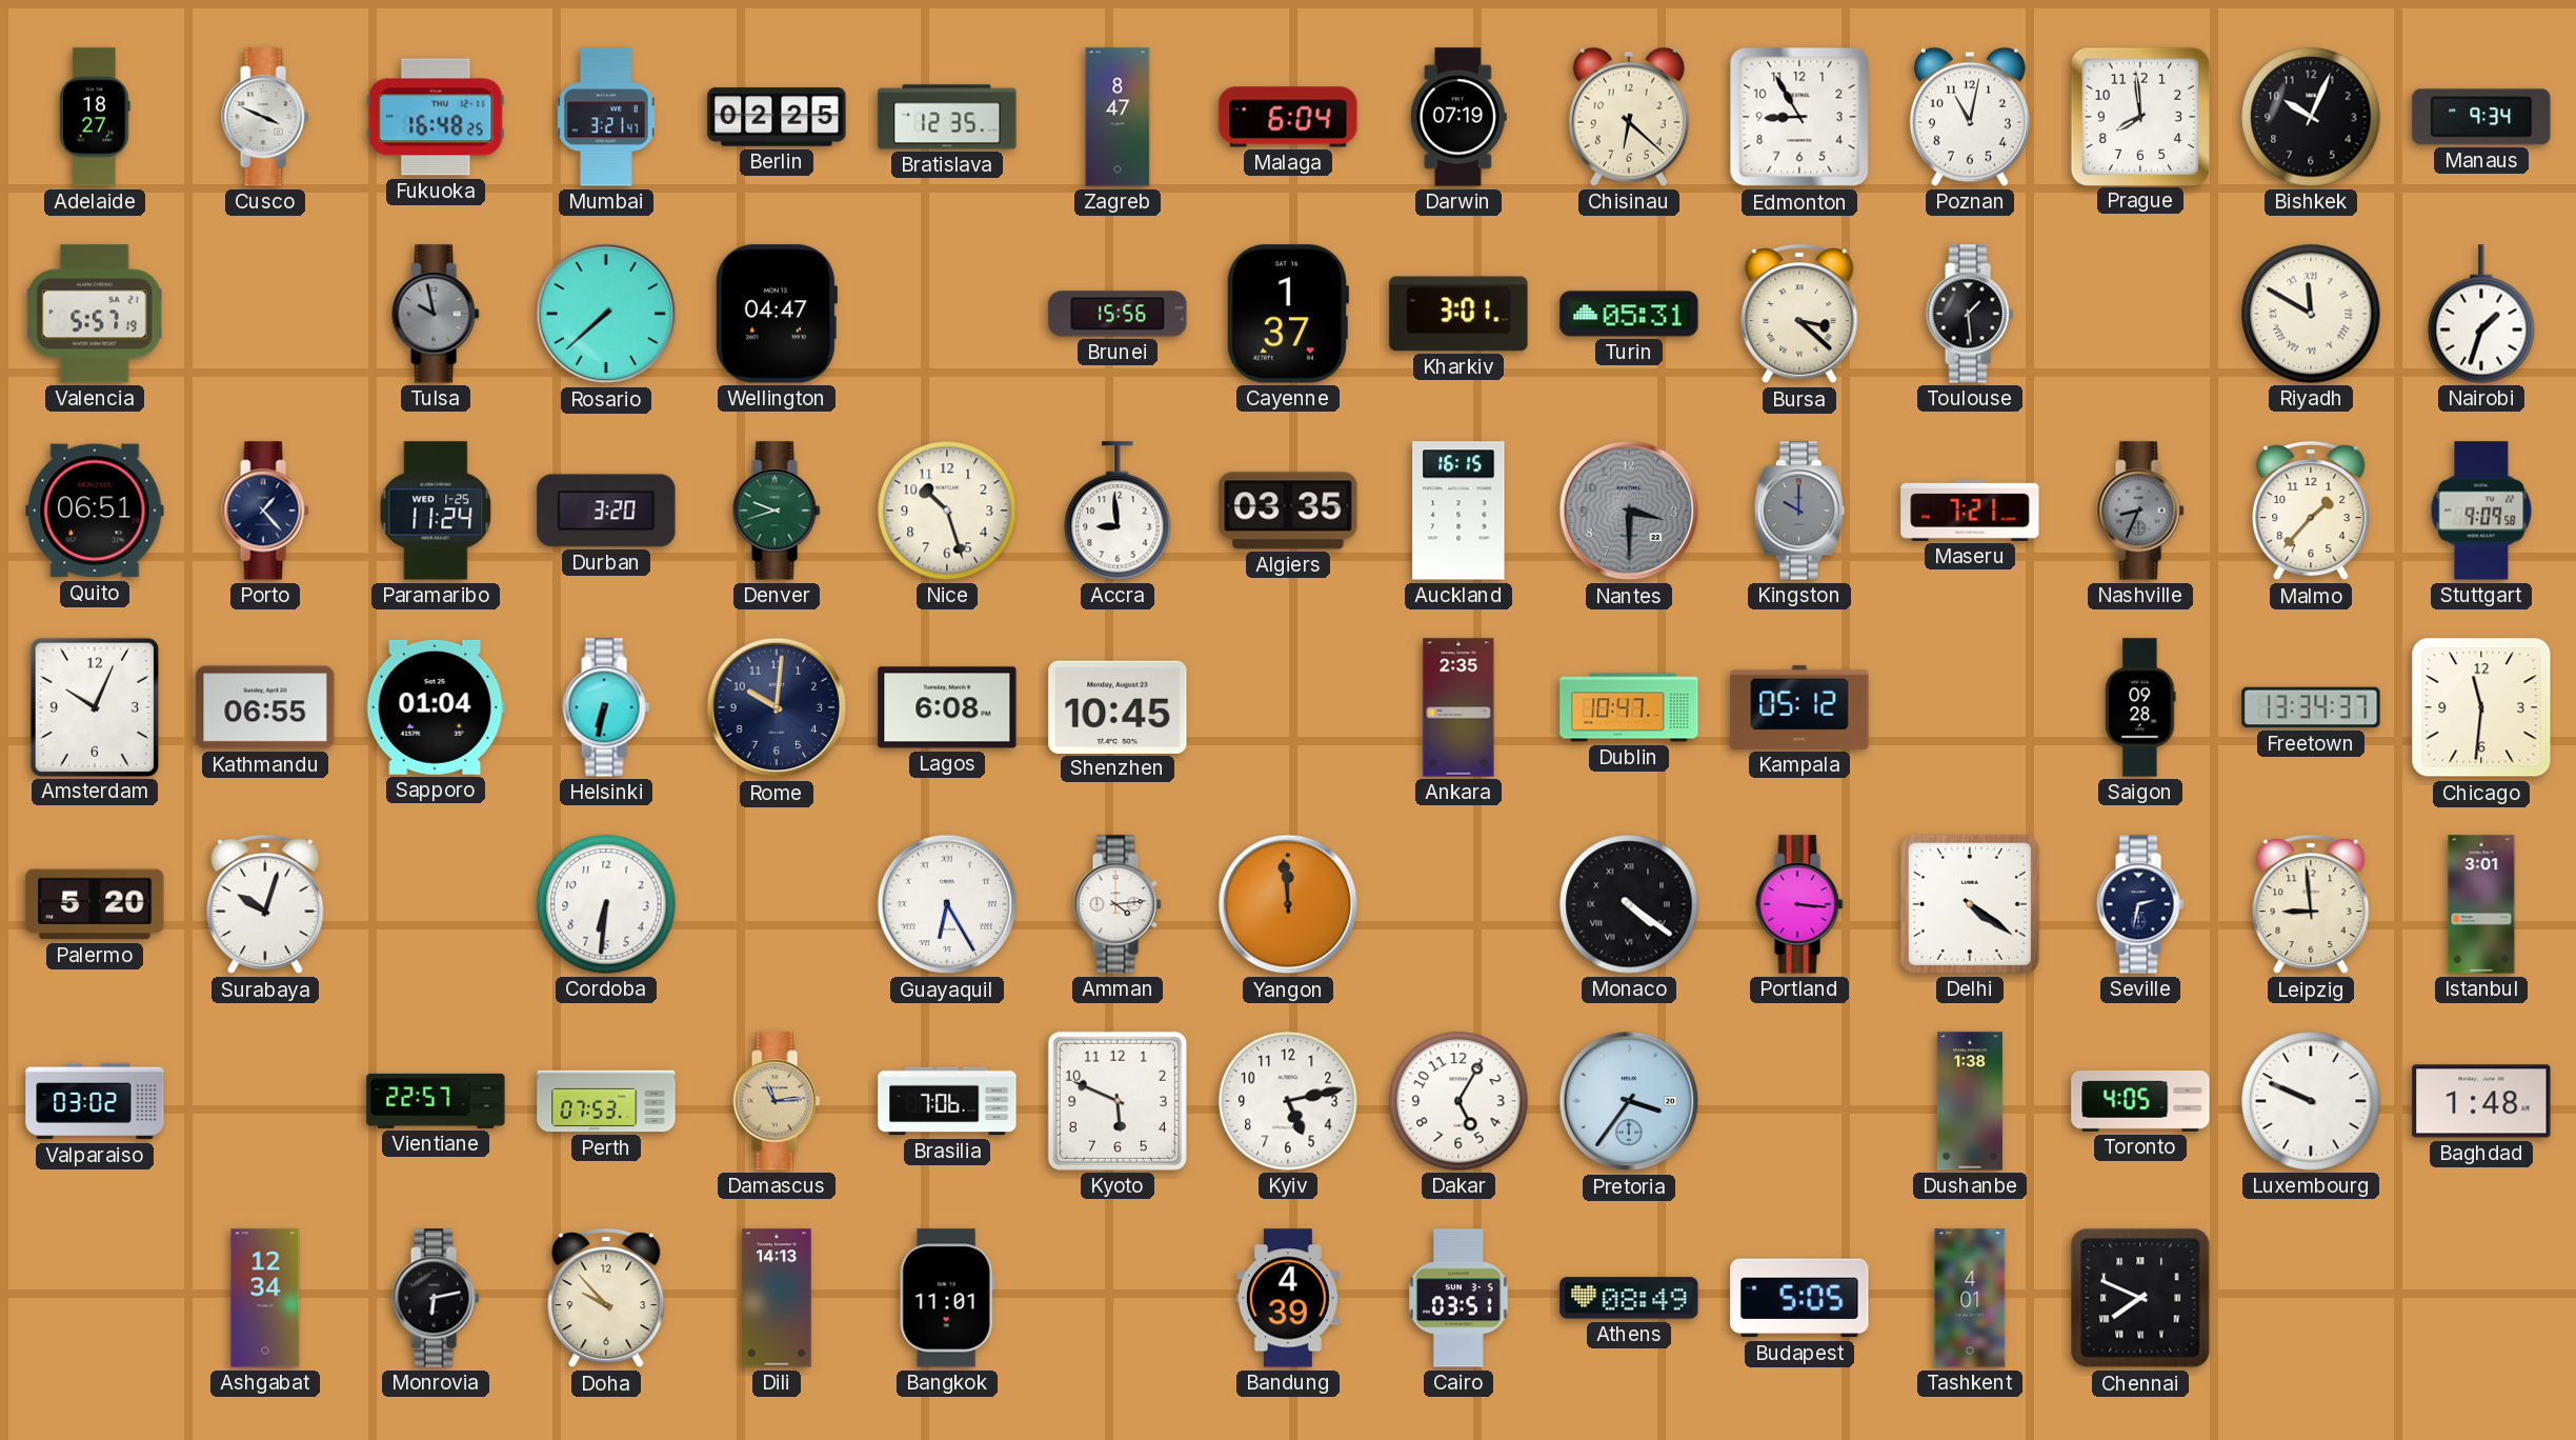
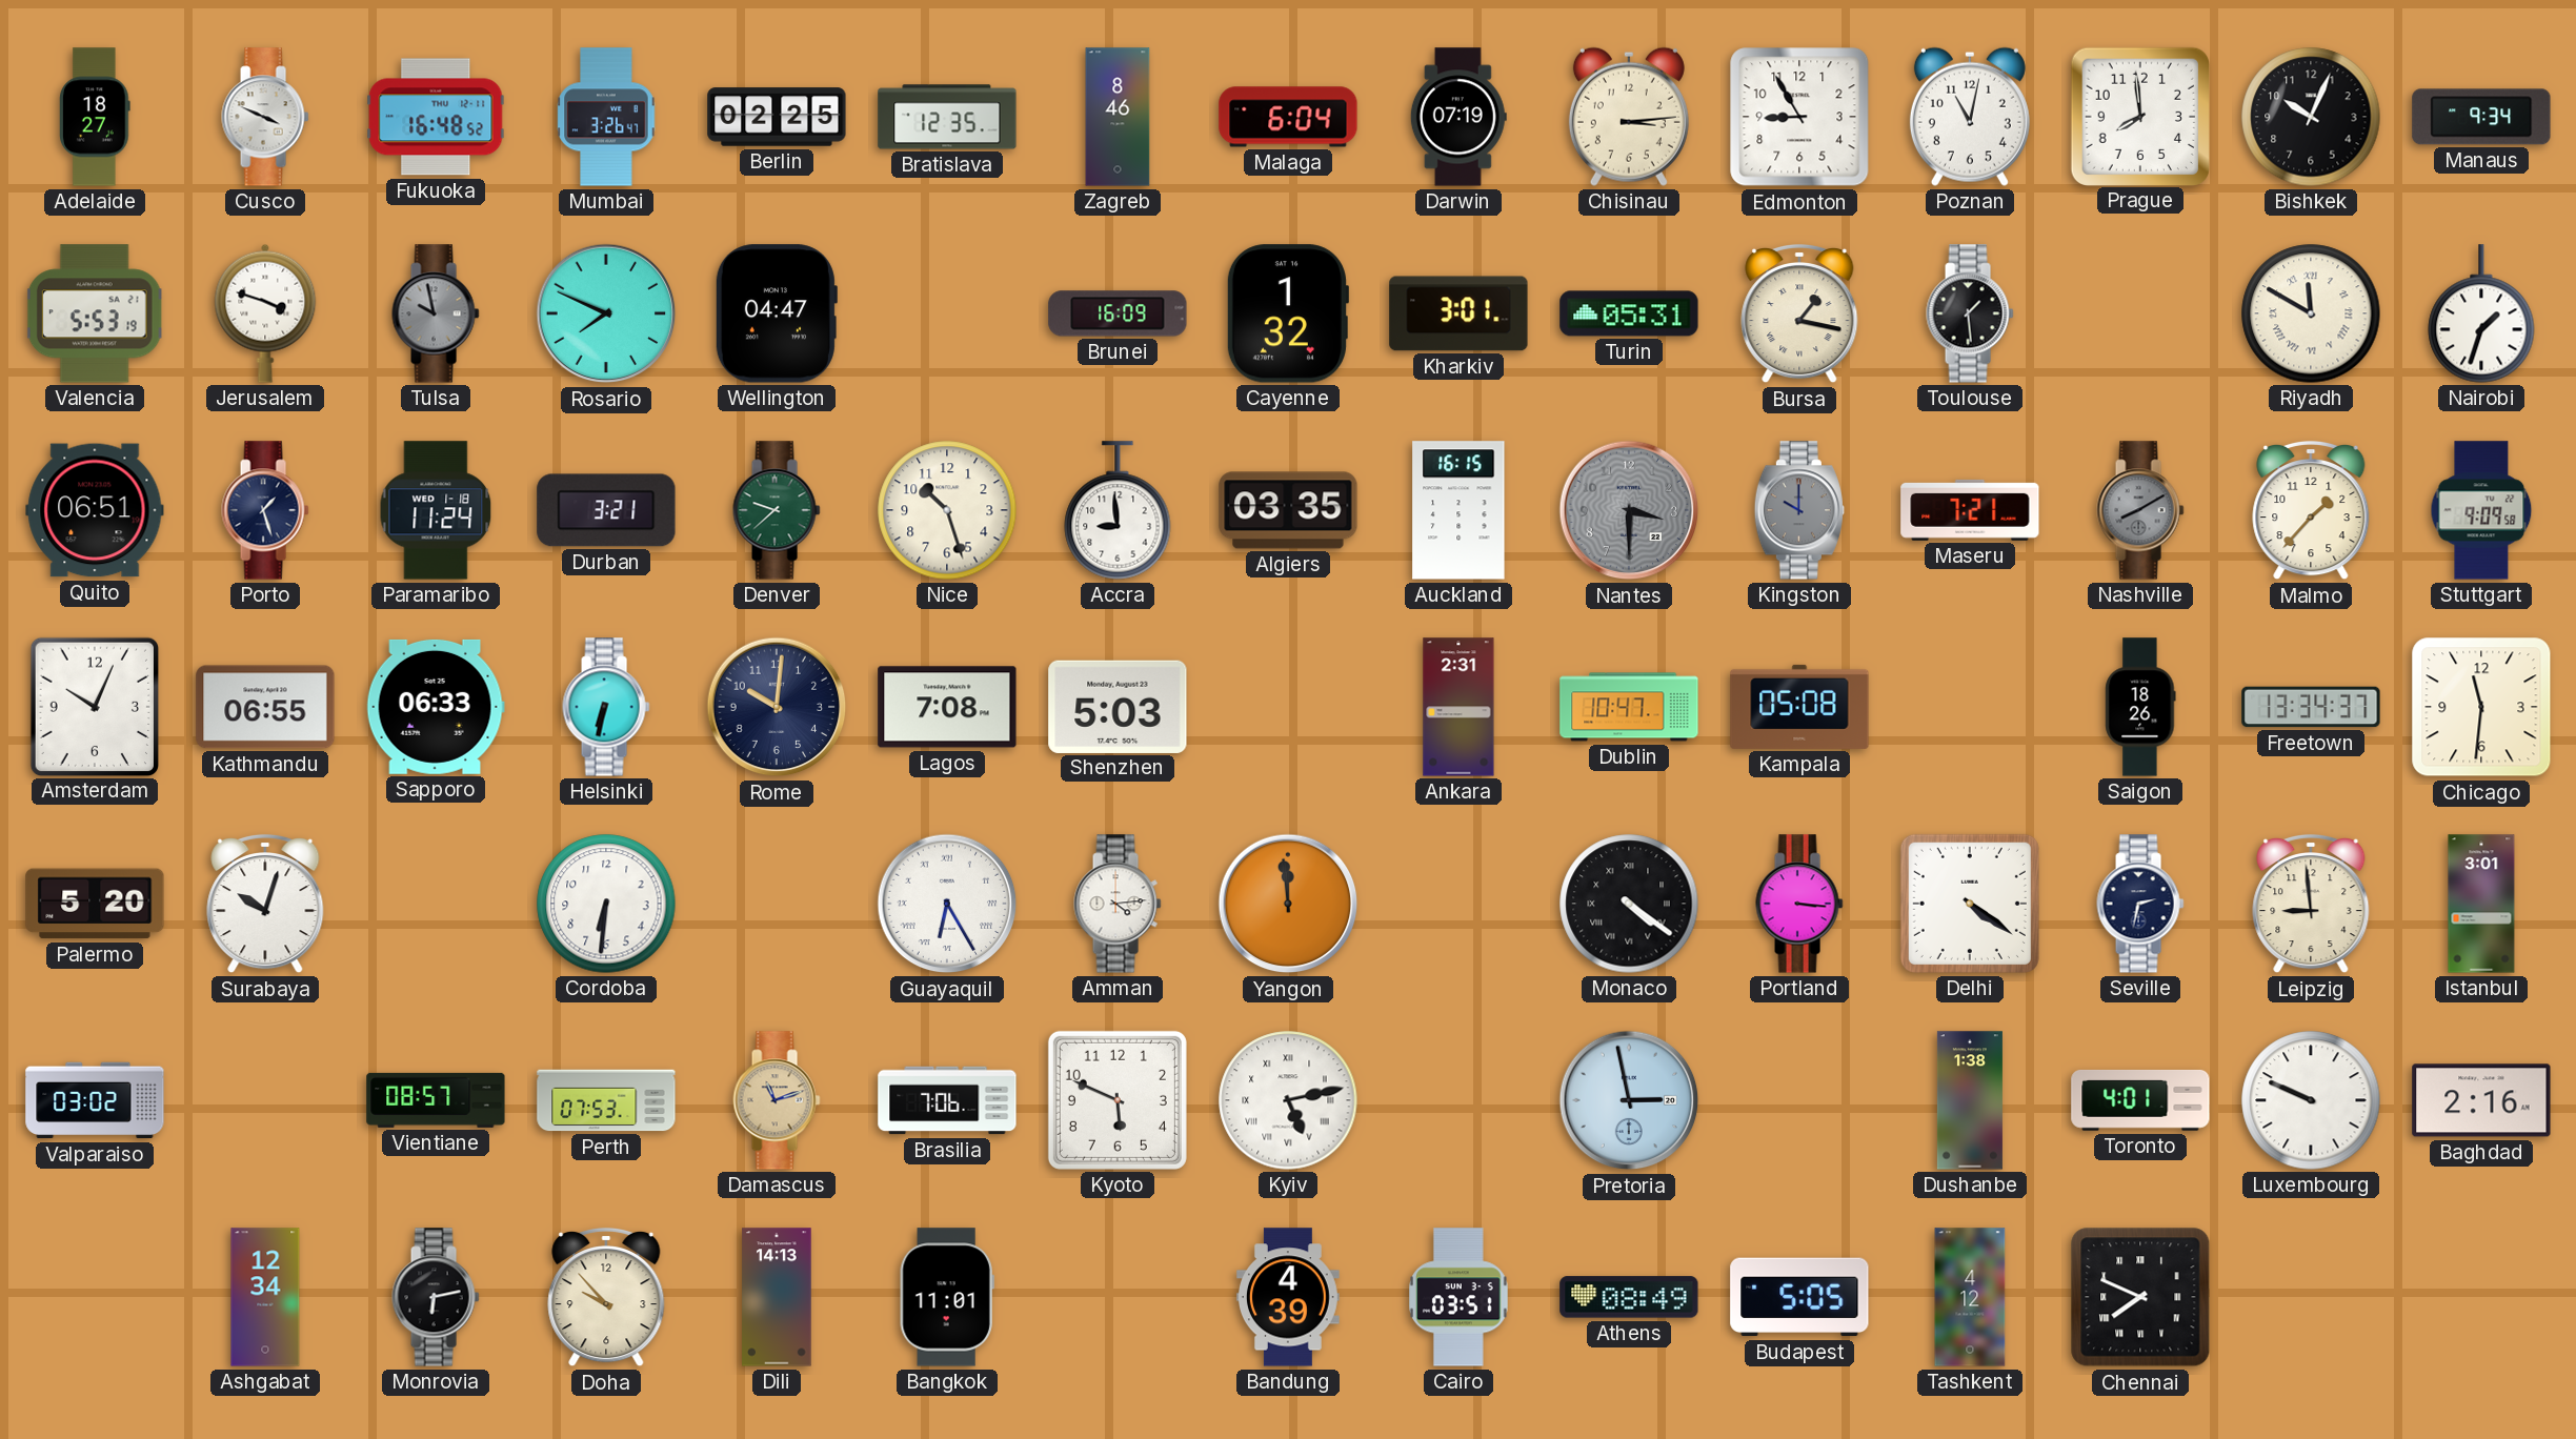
Fukuoka: 16:48:25 -> 16:48:52
Mumbai: 3:21 -> 3:26
Zagreb: 8:47 -> 8:46
Chisinau: 6:22 -> 3:14
Valencia: 5:57 -> 5:53
Jerusalem: none -> 3:48
Rosario: 7:38 -> 7:49
Brunei: 15:56 -> 16:09
Cayenne: 1:37 -> 1:32
Bursa: 3:22 -> 1:17
Porto: 1:23 -> 1:27
Paramaribo date: WED 1-25 -> WED 1-18
Durban: 3:20 -> 3:21
Denver: 9:42 -> 9:38
Nashville: 8:34 -> 8:10
Sapporo: 01:04 -> 06:33
Lagos: 6:08 -> 7:08
Shenzhen: 10:45 -> 5:03
Ankara: 2:35 -> 2:31
Kampala: 05:12 -> 05:08
Saigon: 09:28 -> 18:26
Vientiane: 22:57 -> 08:57
Damascus: 11:14 -> 11:12
Kyiv numerals: Arabic -> Roman
Dakar: 5:05 -> none
Pretoria: 3:36 -> 2:58
Toronto: 4:05 -> 4:01
Baghdad: 1:48 -> 2:16
Tashkent: 4:01 -> 4:12
